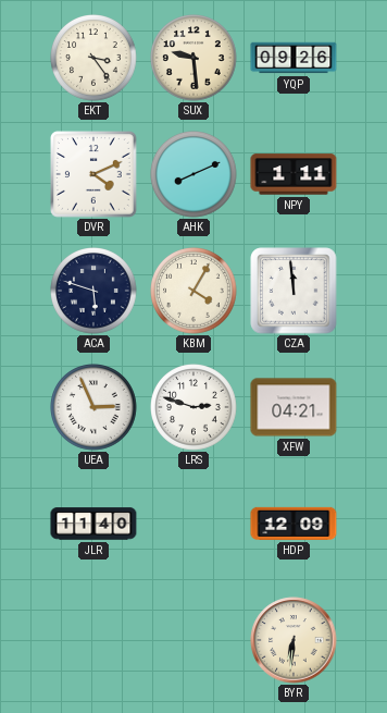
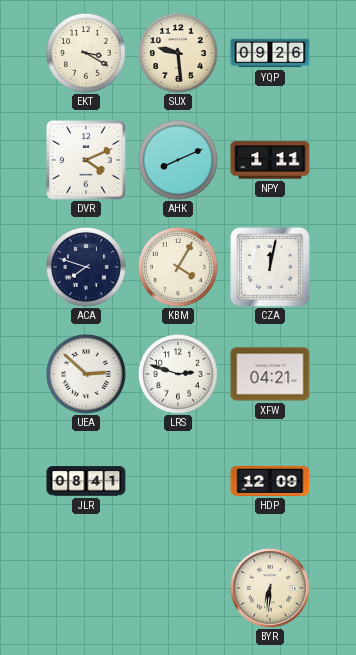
EKT: 3:24 -> 3:20
ACA: 5:48 -> 7:48
CZA: 11:59 -> 12:02
UEA: 2:56 -> 2:52
JLR: 11:40 -> 08:41
